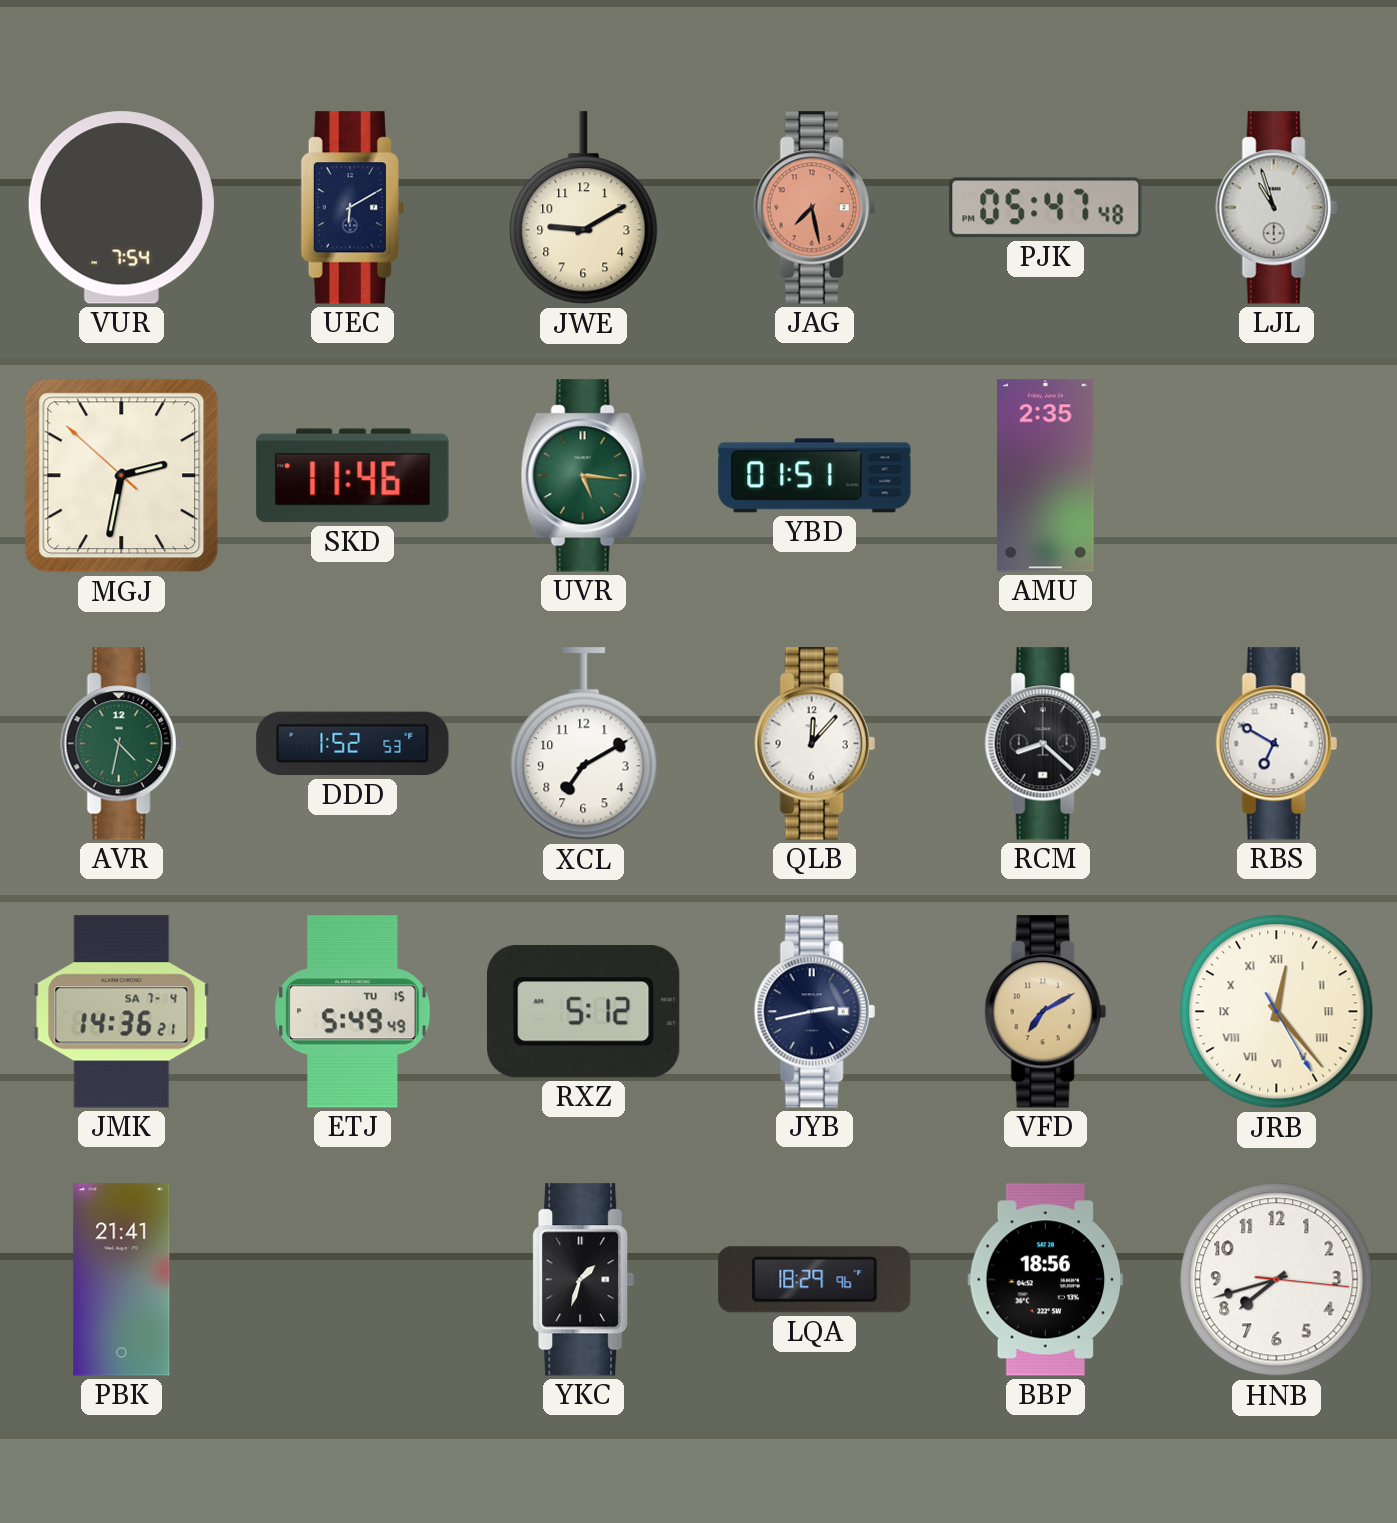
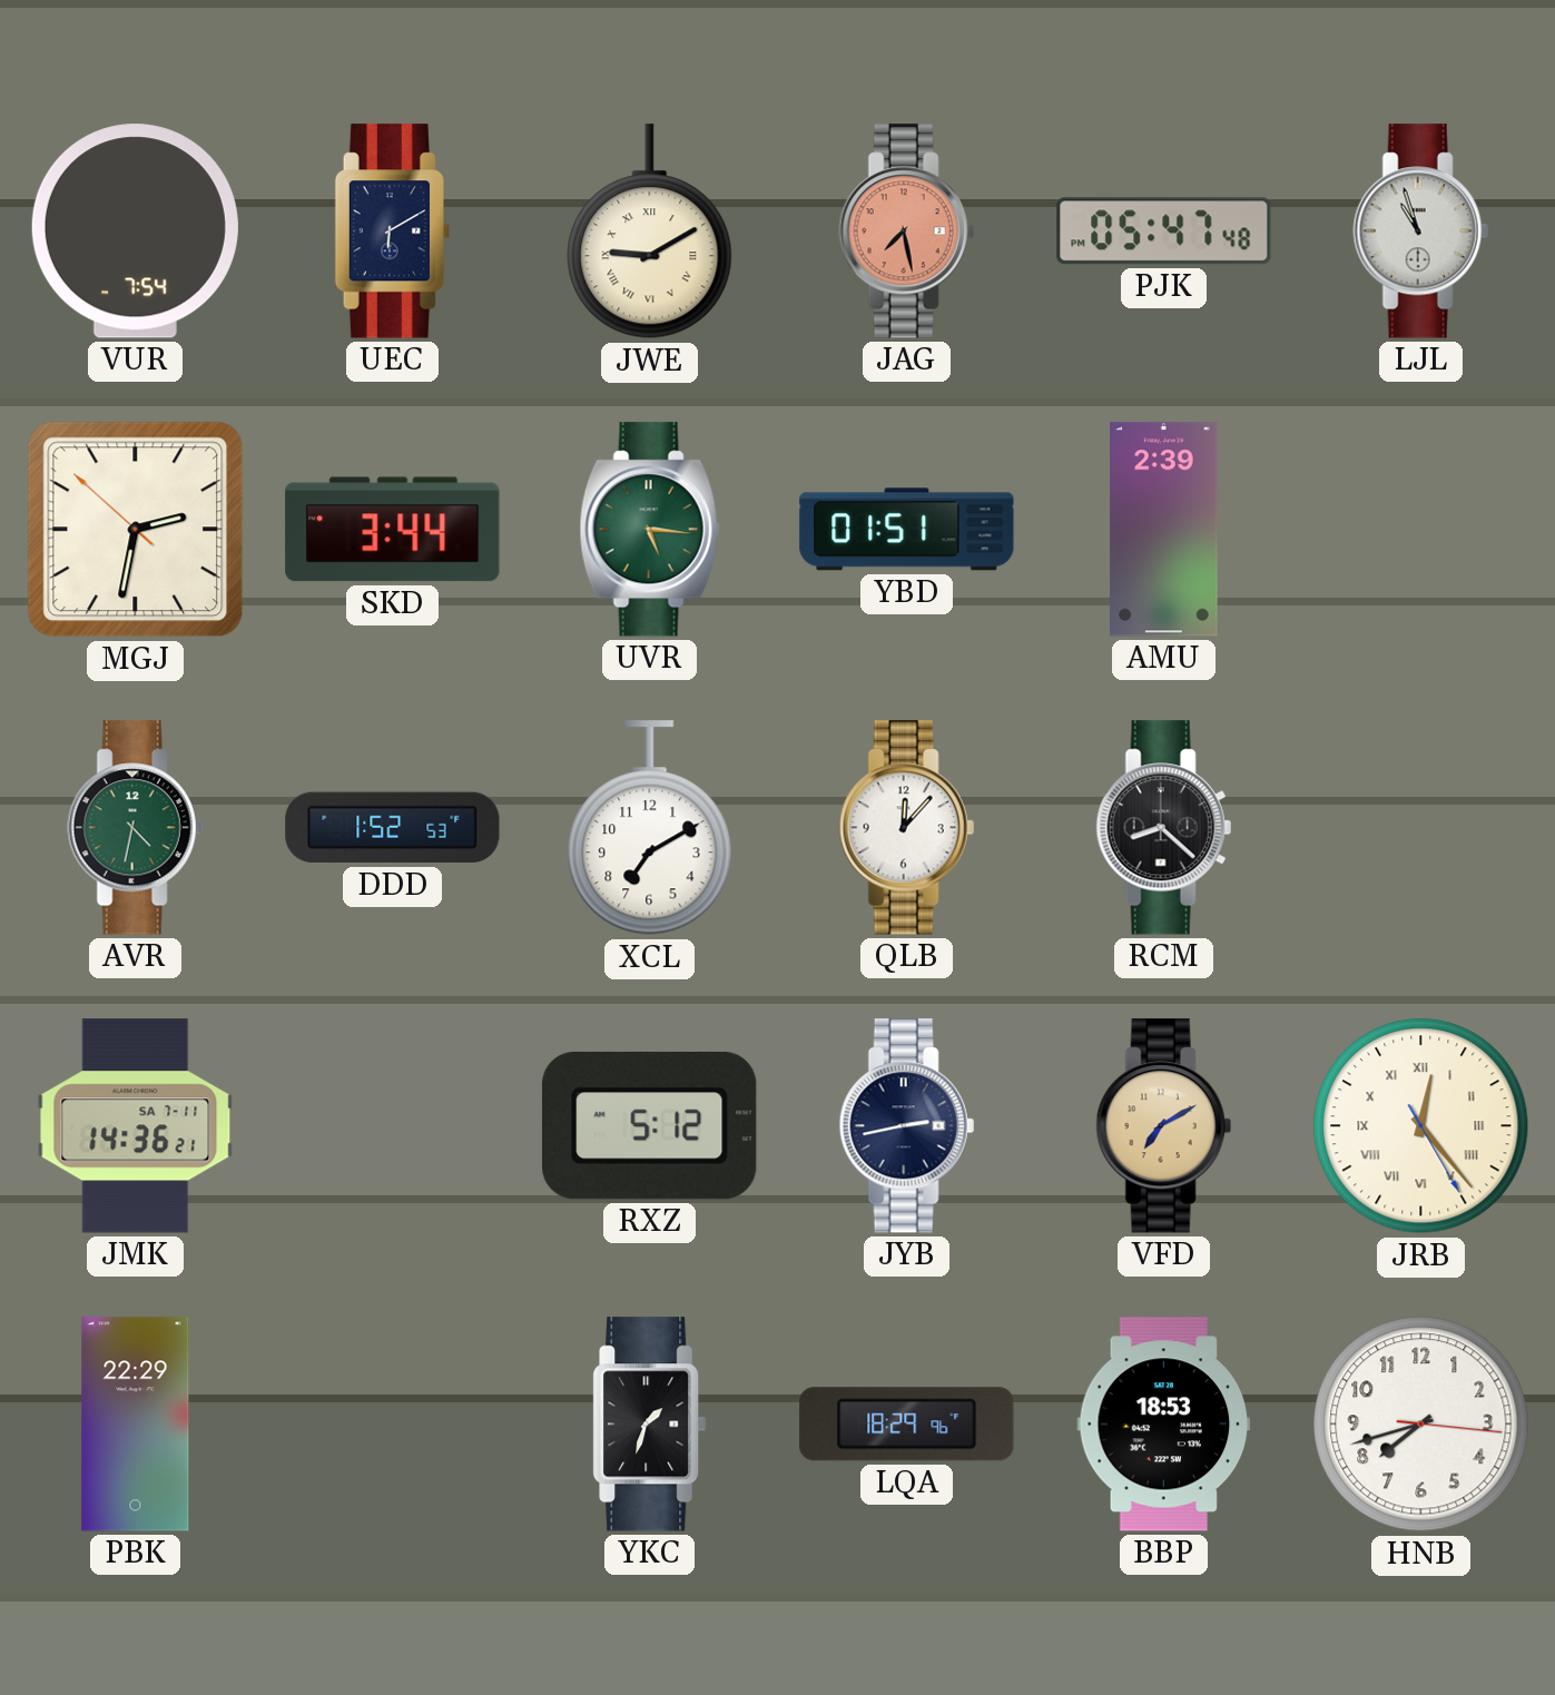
JWE numerals: Arabic -> Roman
SKD: 11:46 -> 3:44
AMU: 2:35 -> 2:39
RBS: 6:50 -> none
JMK date: SA 7-4 -> SA 7-11
ETJ: 5:49 -> none
PBK: 21:41 -> 22:29
BBP: 18:56 -> 18:53
